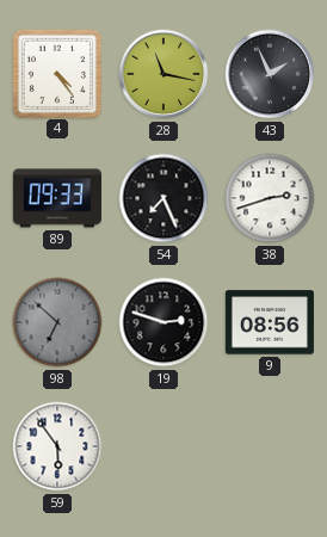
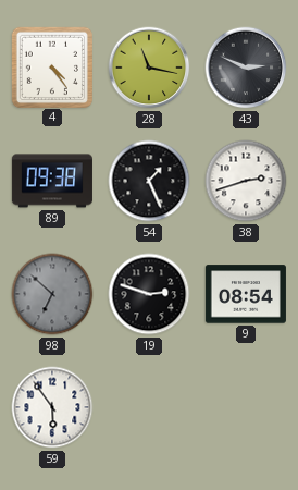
43: 1:56 -> 2:49
89: 09:33 -> 09:38
54: 7:26 -> 1:26
9: 08:56 -> 08:54
